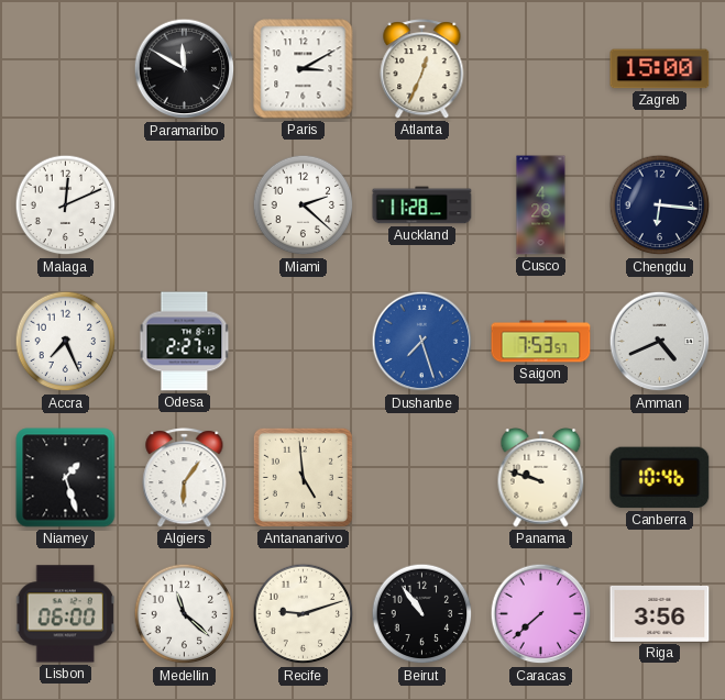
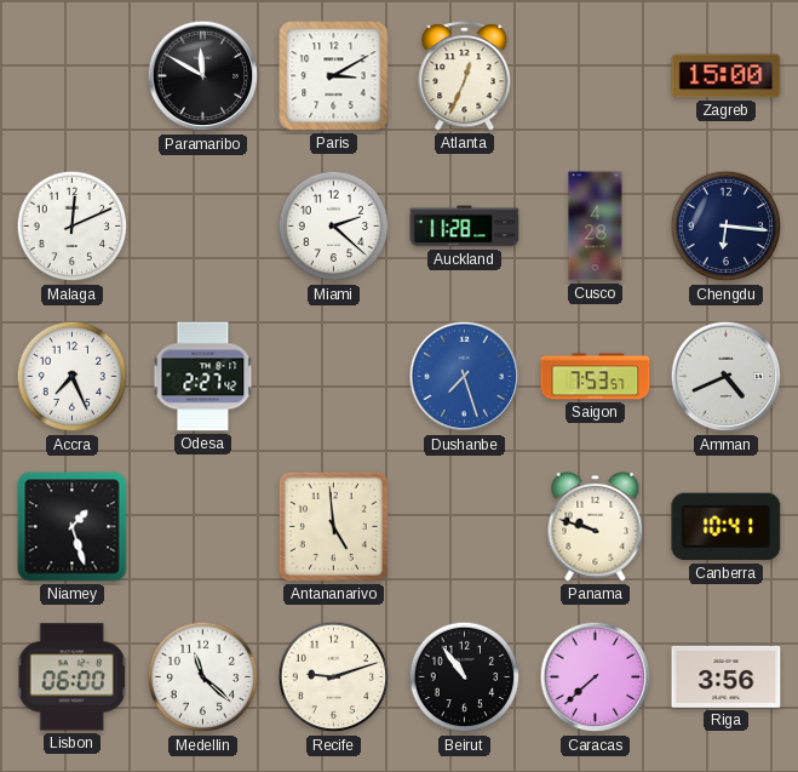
Algiers: 6:06 -> none
Canberra: 10:46 -> 10:41
